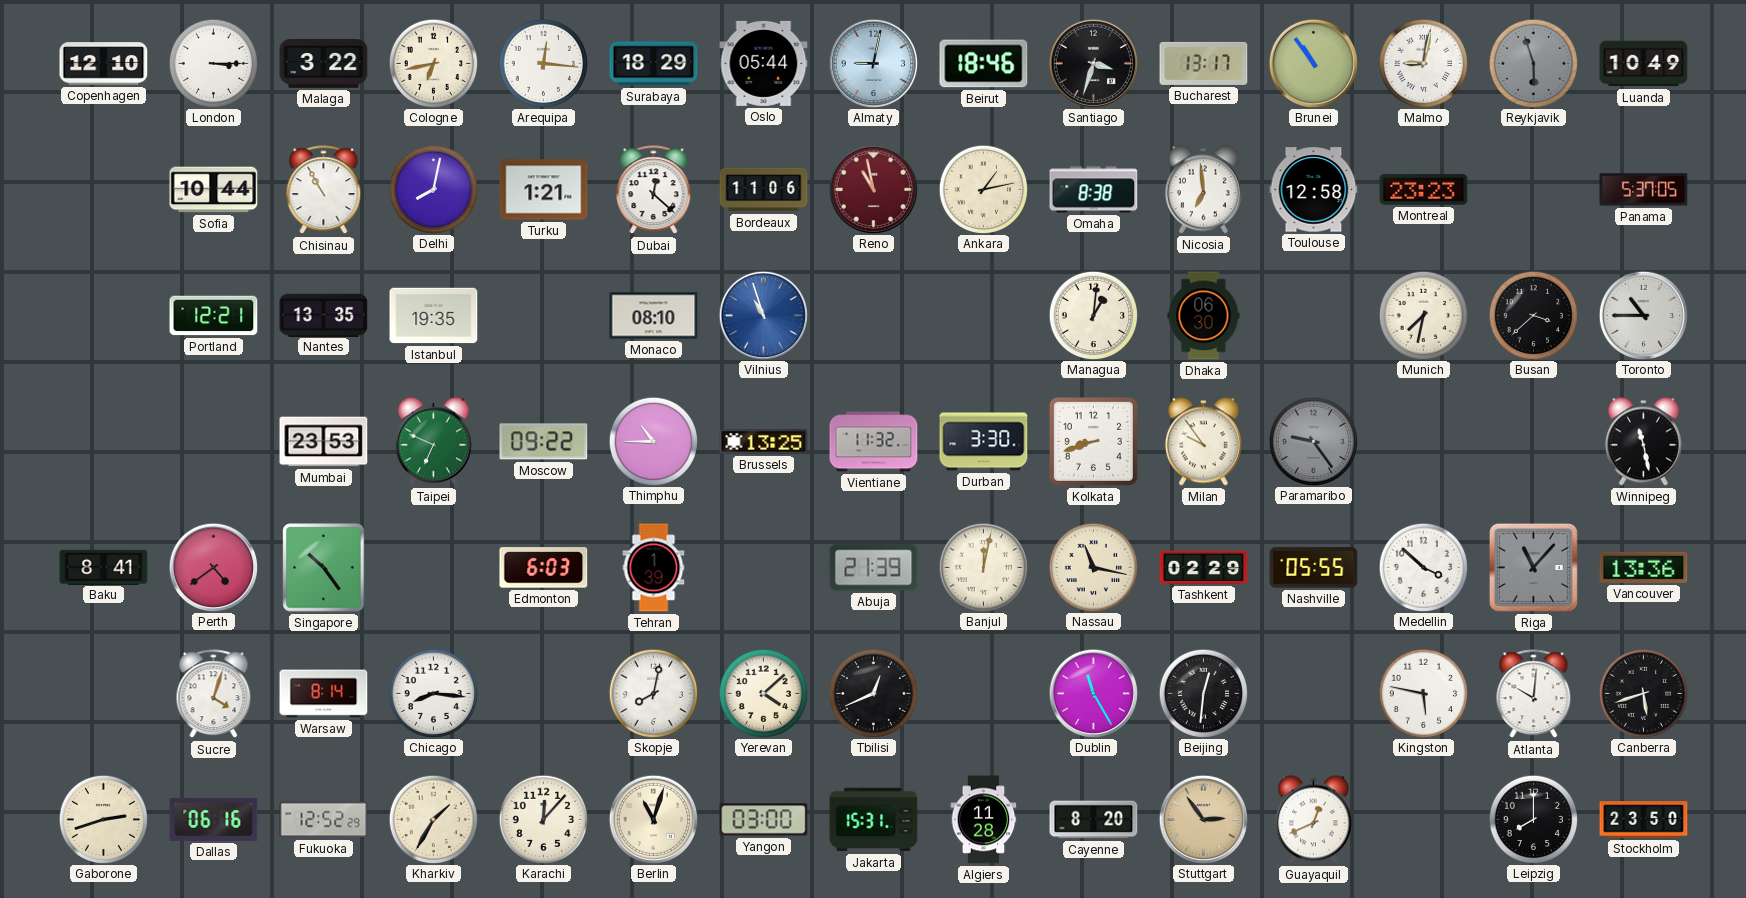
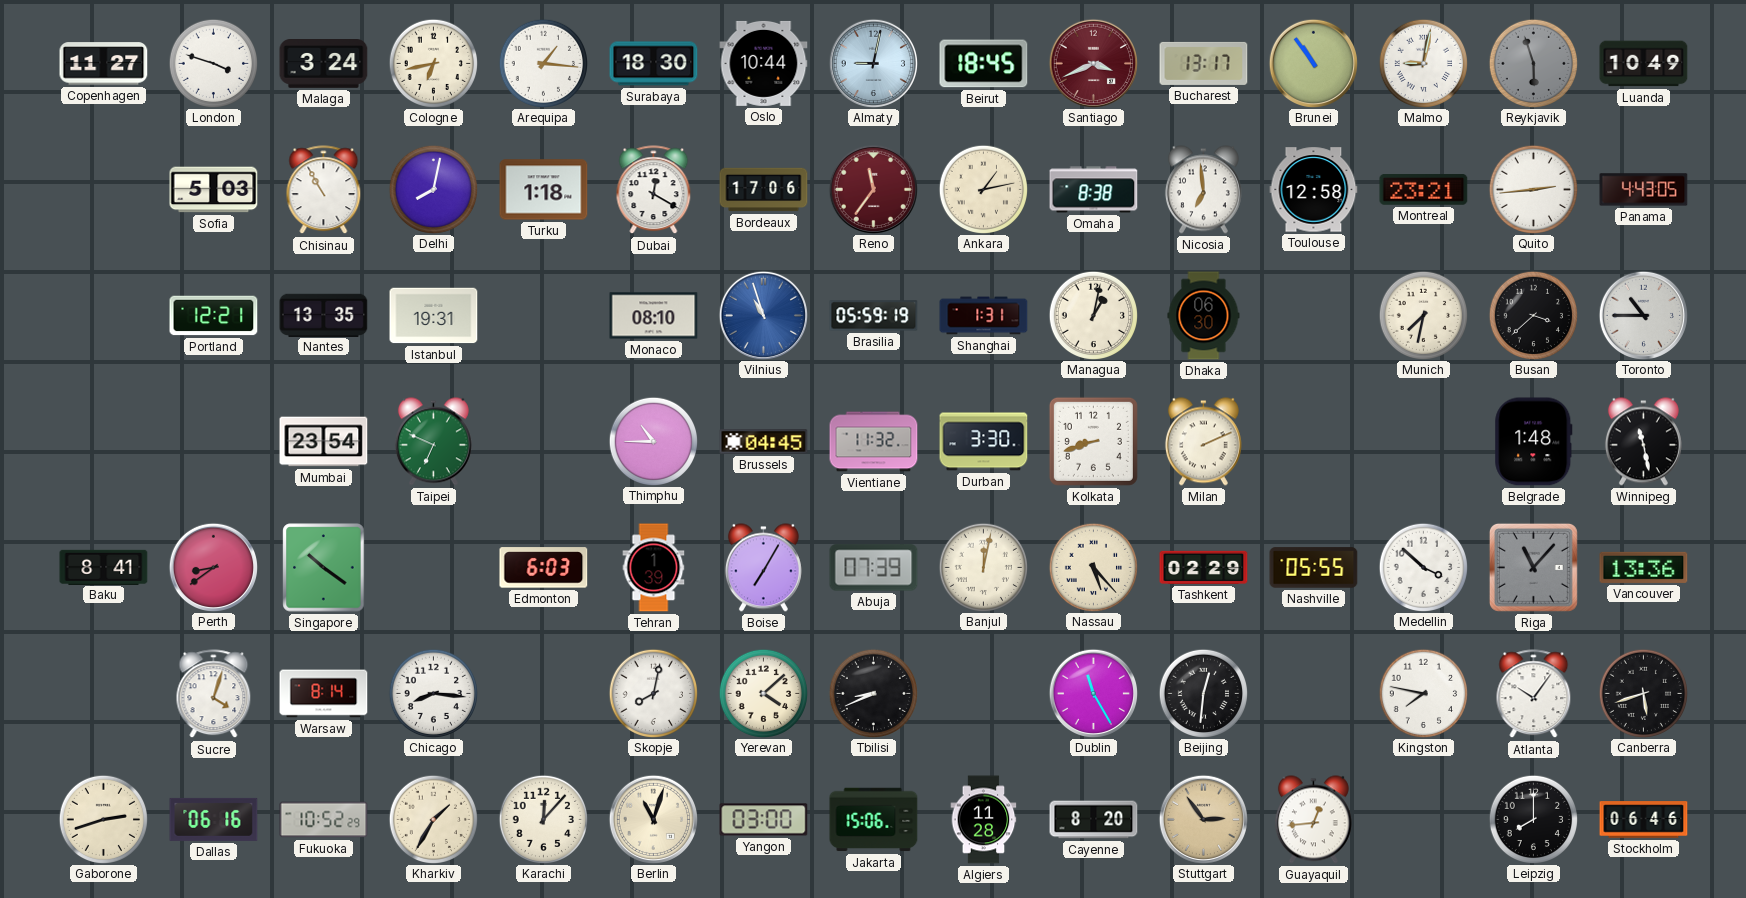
Copenhagen: 12:10 -> 11:27
London: 3:15 -> 3:48
Malaga: 3:22 -> 3:24
Arequipa: 12:16 -> 1:16
Surabaya: 18:29 -> 18:30
Oslo: 05:44 -> 10:44
Beirut: 18:46 -> 18:45
Santiago: 3:33 -> 3:41
Santiago dial: black -> burgundy
Sofia: 10:44 -> 5:03
Turku: 1:21 -> 1:18
Dubai: 12:22 -> 12:20
Bordeaux: 11:06 -> 17:06
Reno: 10:58 -> 11:36
Montreal: 23:23 -> 23:21
Quito: none -> 2:44
Panama: 5:37 -> 4:43
Istanbul: 19:35 -> 19:31
Brasilia: none -> 05:59
Shanghai: none -> 1:31
Managua: 1:01 -> 1:02
Mumbai: 23:53 -> 23:54
Moscow: 09:22 -> none
Brussels: 13:25 -> 04:45
Milan: 9:54 -> 2:11
Paramaribo: 9:24 -> none
Belgrade: none -> 1:48
Perth: 4:39 -> 8:39
Singapore: 10:24 -> 10:21
Boise: none -> 7:05
Abuja: 21:39 -> 07:39
Nassau: 11:17 -> 5:23
Tbilisi: 12:41 -> 8:41
Kingston: 5:47 -> 7:47
Atlanta: 10:01 -> 10:06
Fukuoka: 12:52 -> 10:52
Jakarta: 15:31 -> 15:06
Guayaquil: 12:41 -> 12:44
Stockholm: 23:50 -> 06:46
